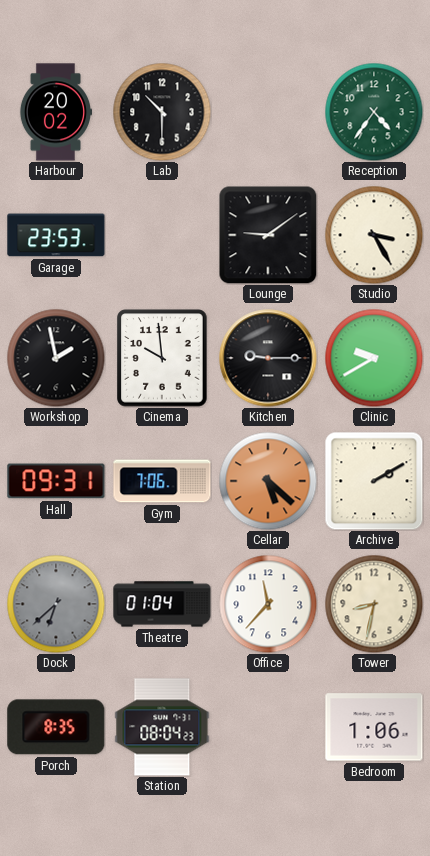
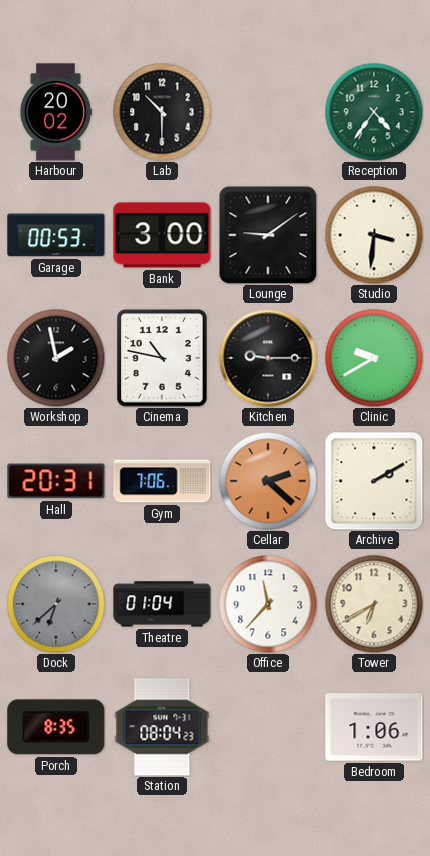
Garage: 23:53 -> 00:53
Bank: none -> 3:00
Studio: 3:25 -> 3:31
Cinema: 9:59 -> 10:47
Hall: 09:31 -> 20:31
Cellar: 5:22 -> 2:22
Tower: 8:32 -> 6:40
